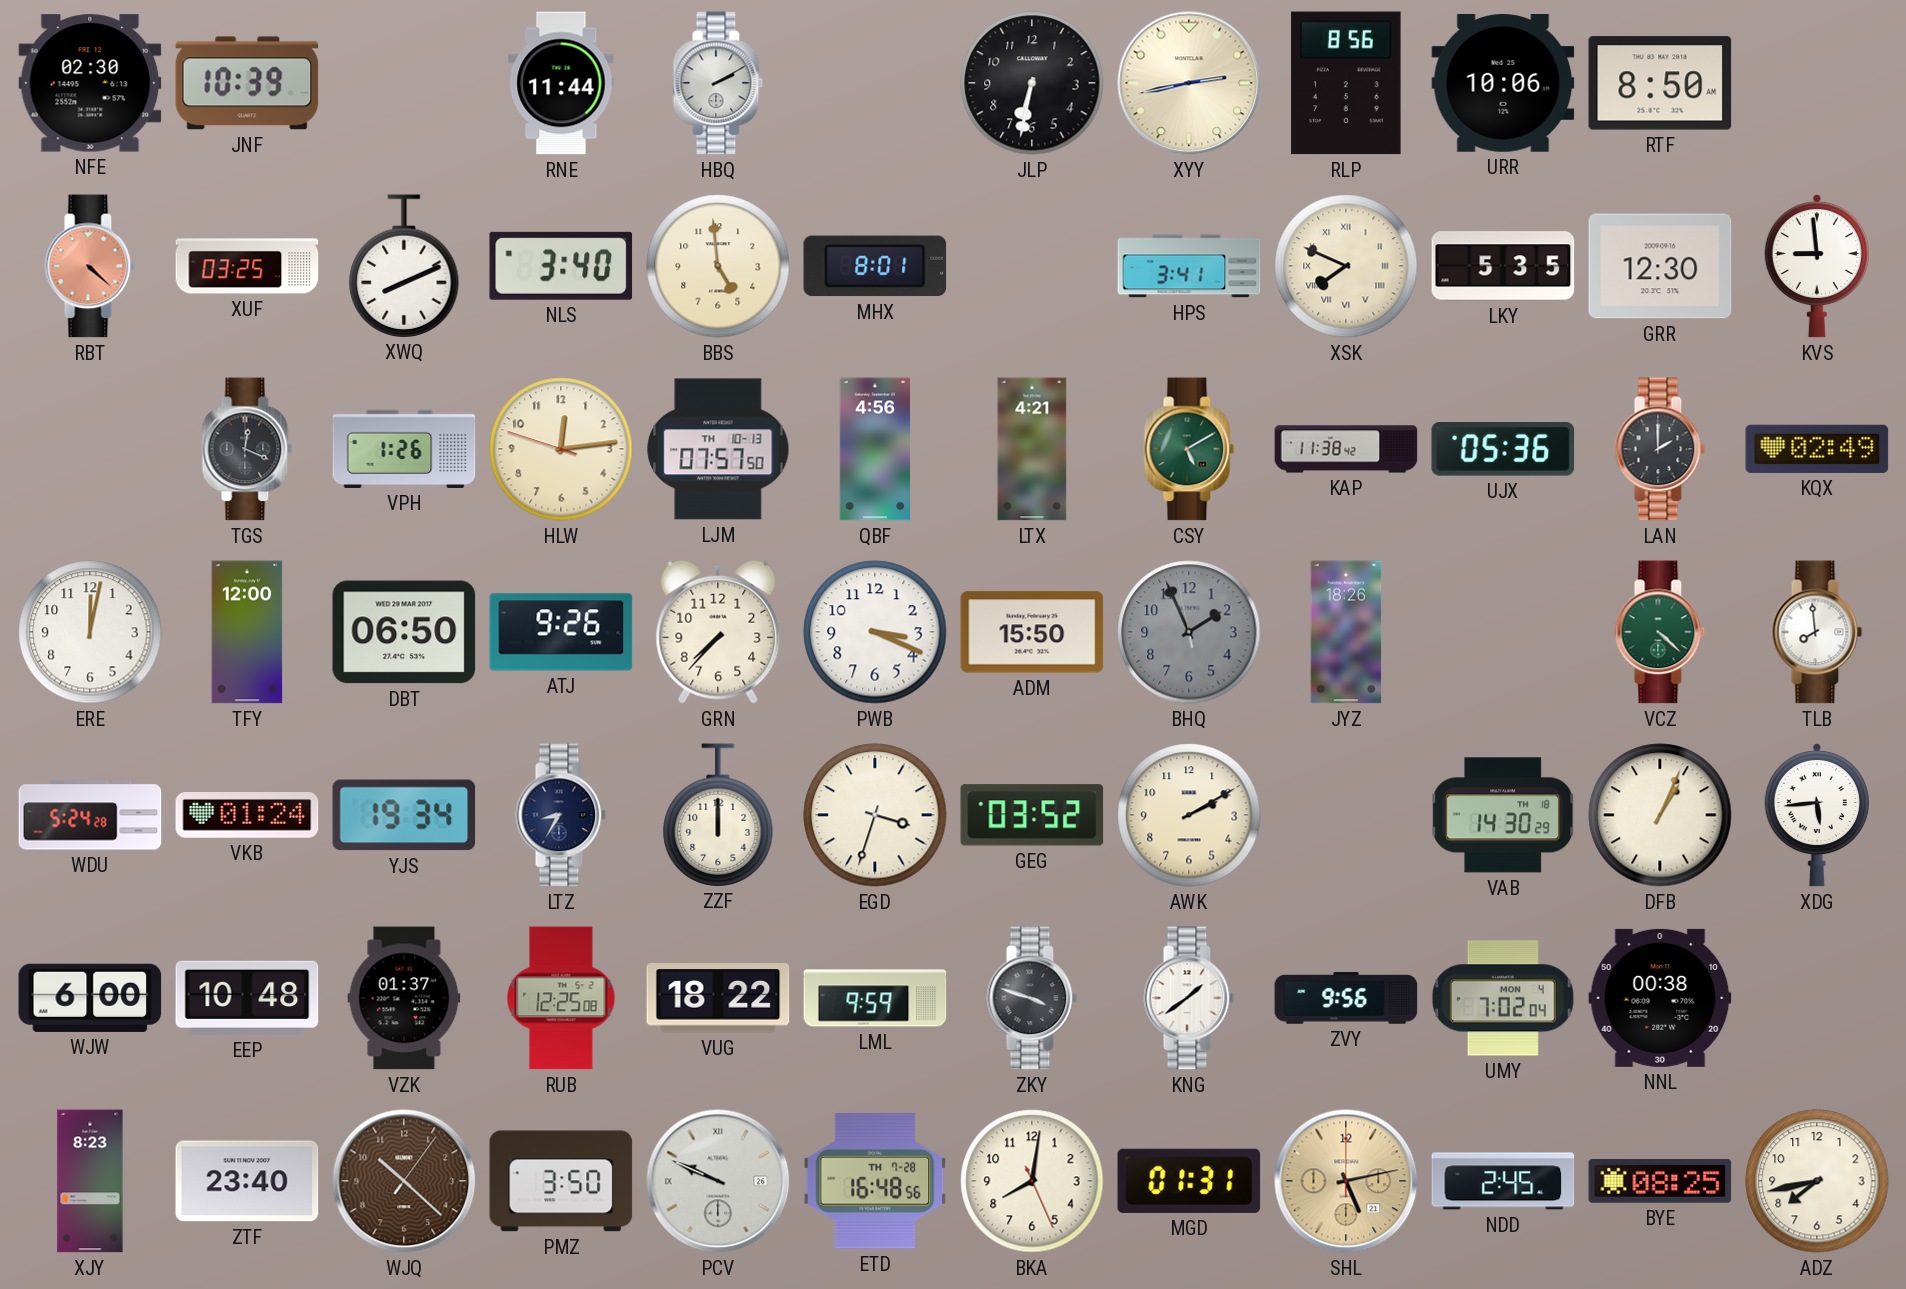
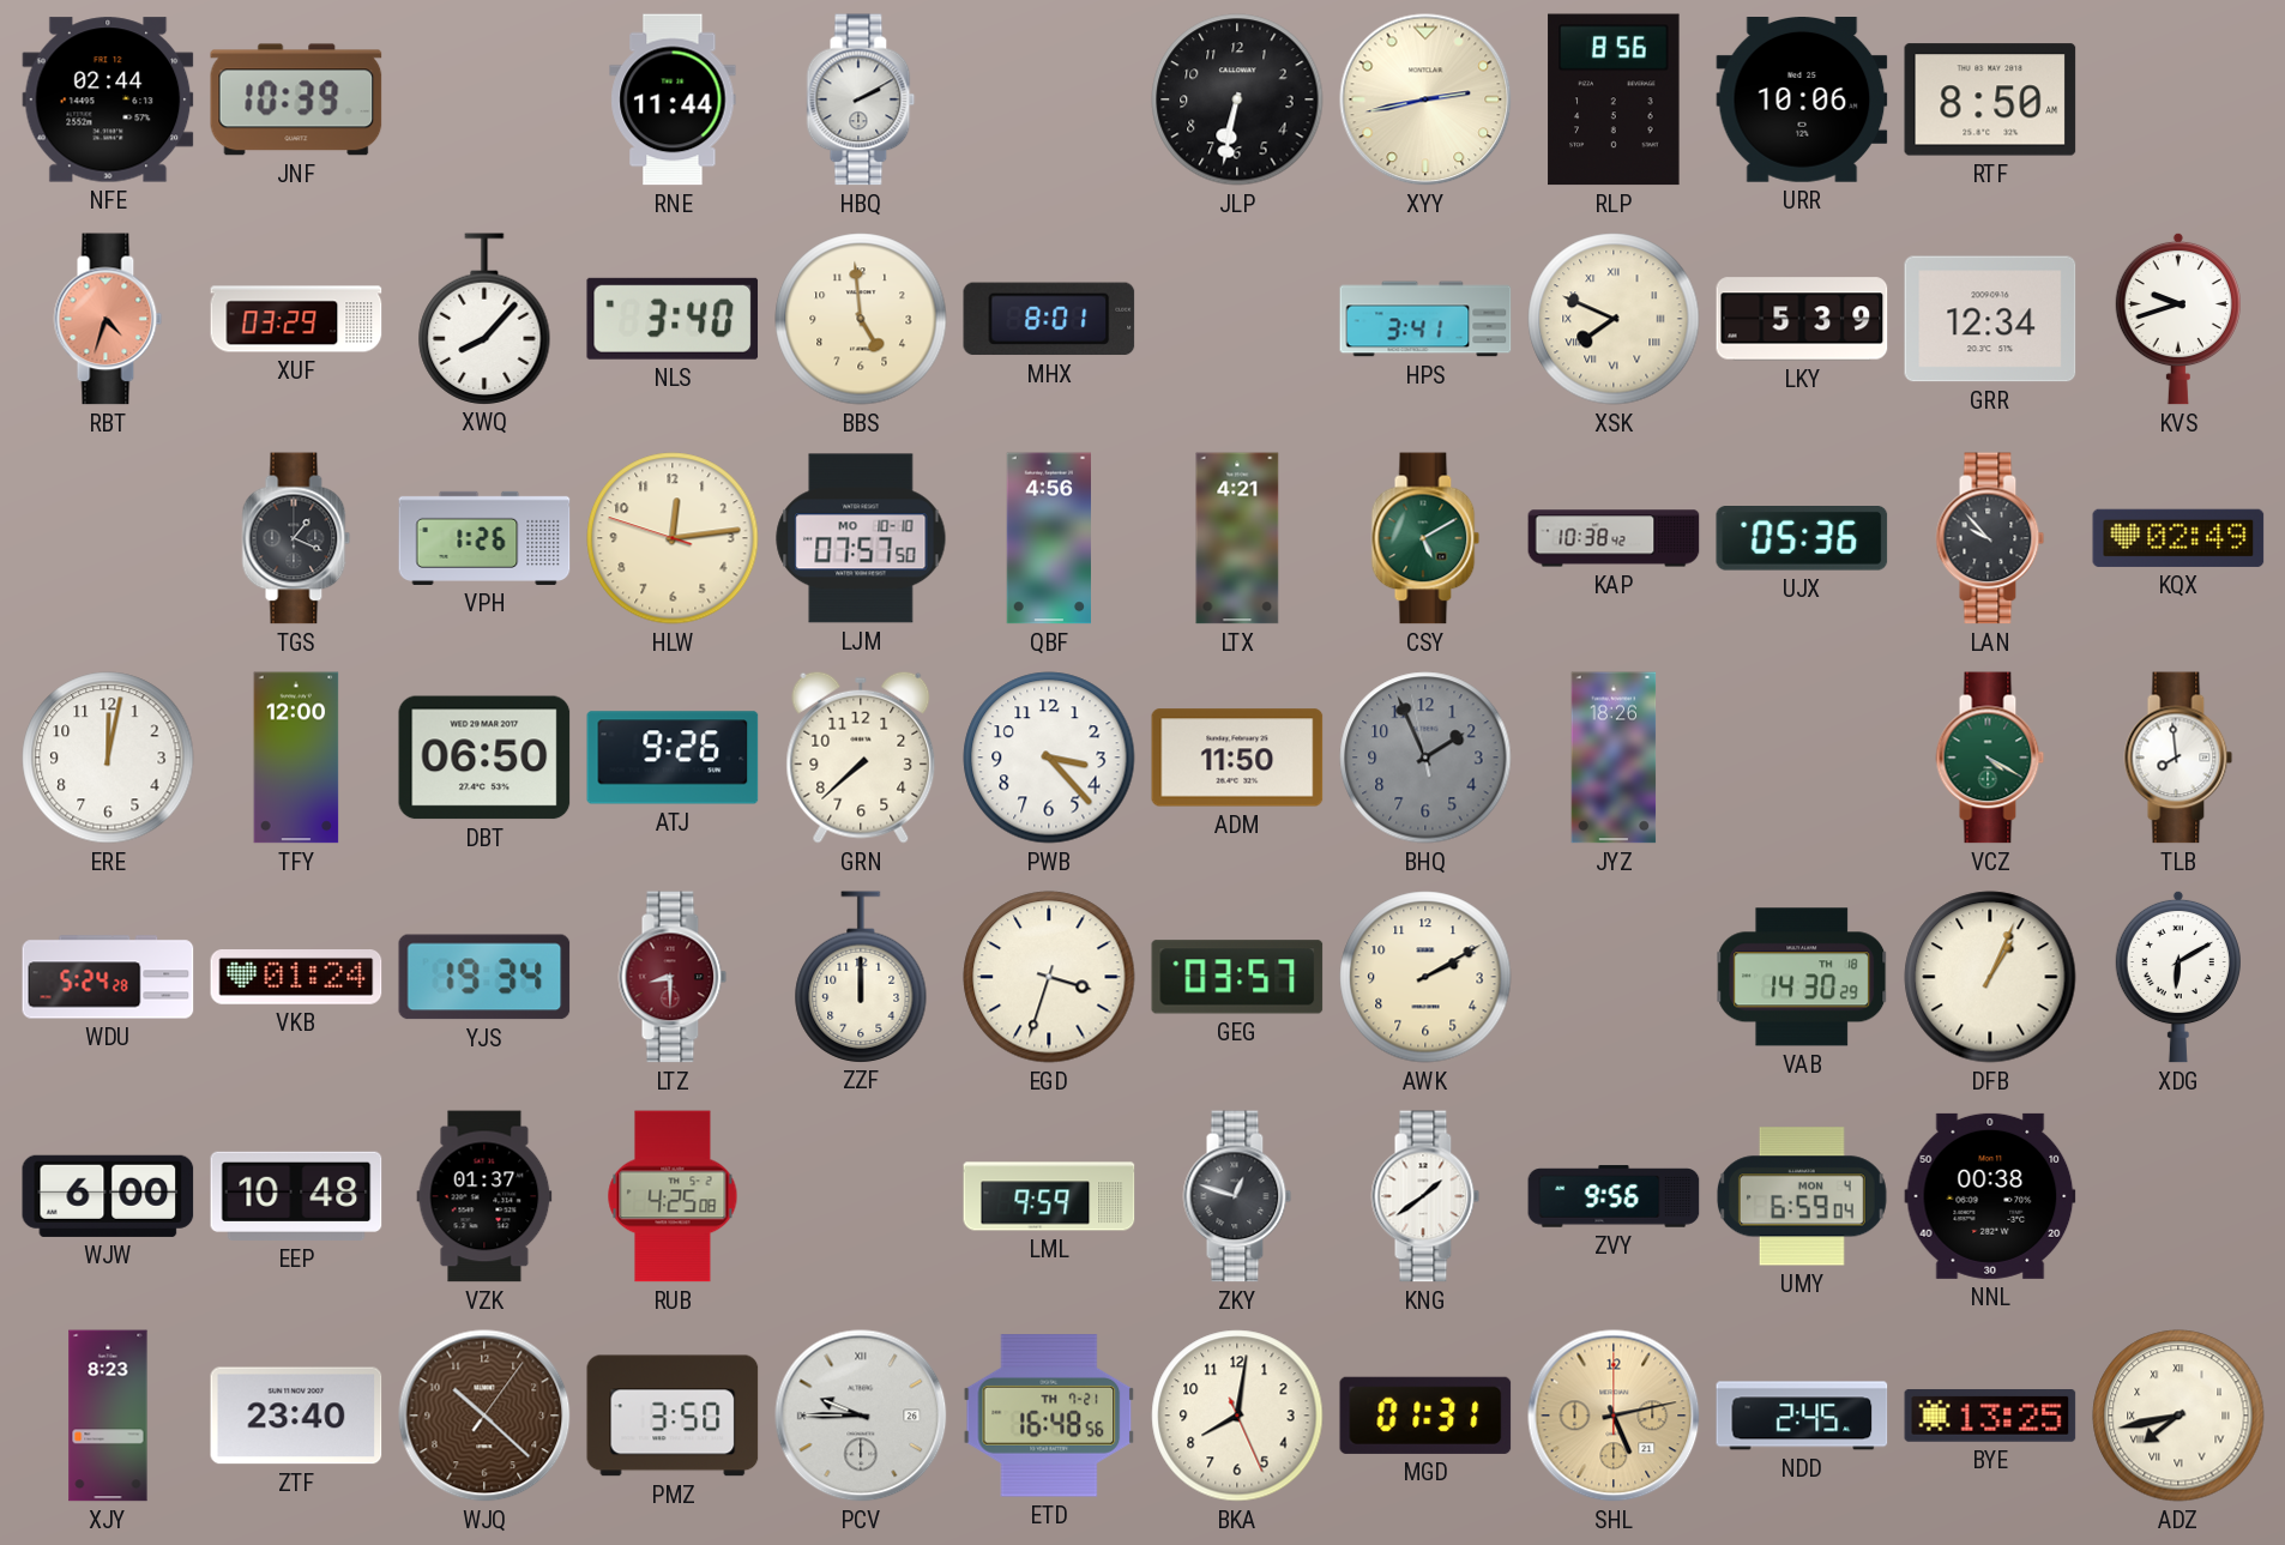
NFE: 02:30 -> 02:44
RBT: 4:22 -> 4:33
XUF: 03:25 -> 03:29
XWQ: 8:11 -> 8:07
LKY: 5:35 -> 5:39
GRR: 12:30 -> 12:34
KVS: 8:59 -> 9:42
TGS: 12:19 -> 1:19
LJM date: TH 10-13 -> MO 10-10
KAP: 11:38 -> 10:38
LAN: 2:00 -> 9:53
GRN: 7:37 -> 7:38
PWB: 3:19 -> 3:23
ADM: 15:50 -> 11:50
VCZ: 4:22 -> 4:20
LTZ: 8:35 -> 8:30
LTZ dial: navy -> burgundy
GEG: 03:52 -> 03:57
XDG: 5:44 -> 6:10
RUB: 12:25 -> 4:25
VUG: 18:22 -> none
ZKY: 3:48 -> 12:48
UMY: 7:02 -> 6:59
PCV: 9:49 -> 9:45
ETD date: TH 7-28 -> TH 7-21
BYE: 08:25 -> 13:25
ADZ numerals: Arabic -> Roman
